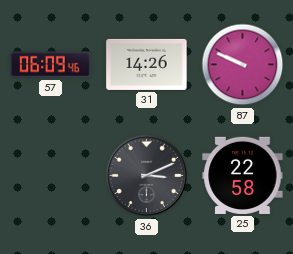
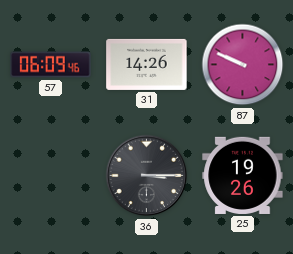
36: 3:11 -> 3:15
25: 22:58 -> 19:26
